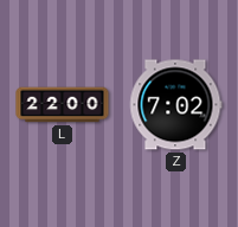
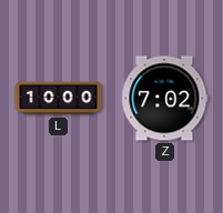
L: 22:00 -> 10:00
